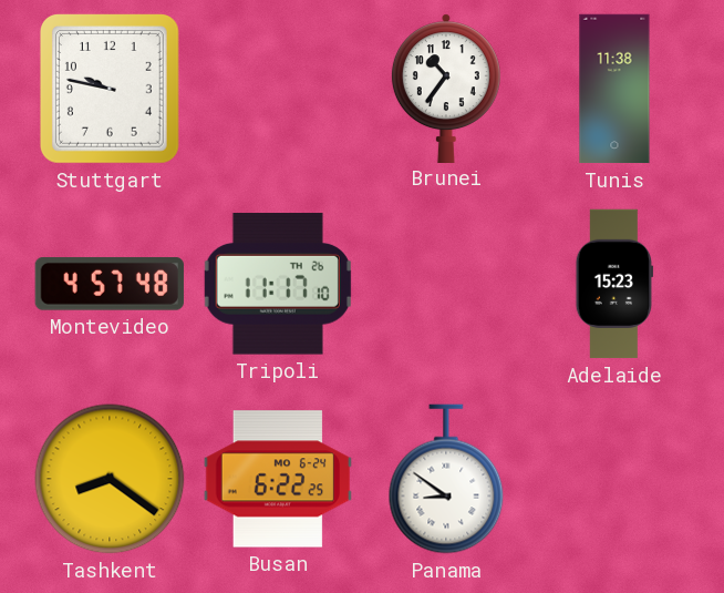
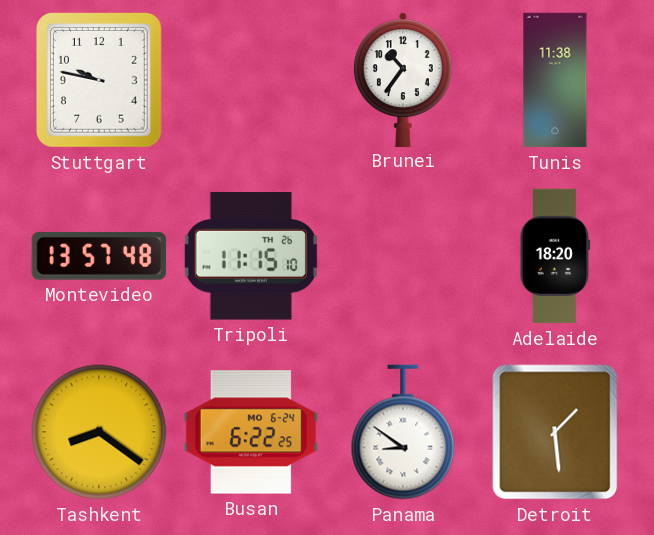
Montevideo: 4:57 -> 13:57
Tripoli: 11:17 -> 11:15
Adelaide: 15:23 -> 18:20
Detroit: none -> 1:29
